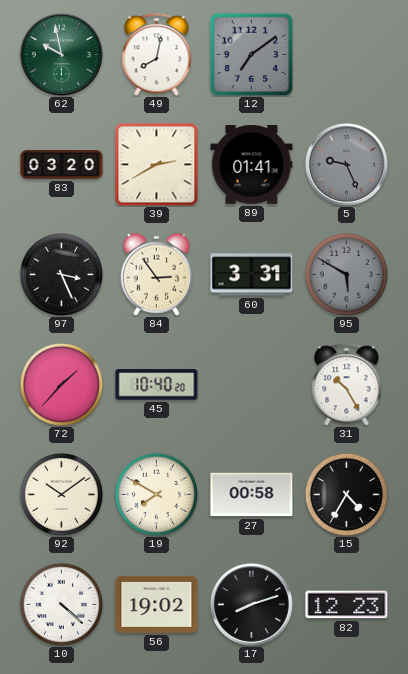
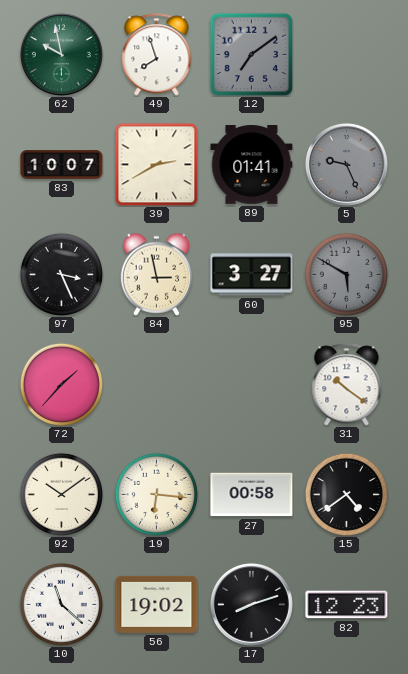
49: 8:02 -> 7:57
83: 03:20 -> 10:07
84: 2:54 -> 2:58
60: 3:31 -> 3:27
45: 10:40 -> none
31: 10:25 -> 10:21
19: 7:50 -> 6:16
15: 4:35 -> 4:39
10: 4:22 -> 11:22
